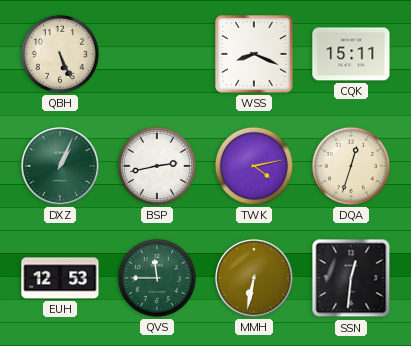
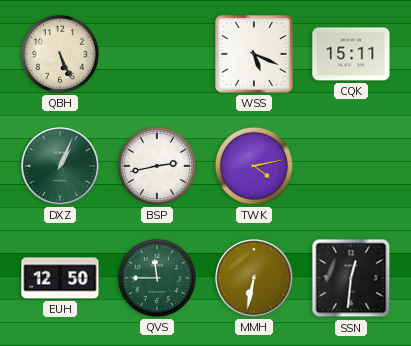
WSS: 8:19 -> 5:19
DQA: 12:33 -> none
EUH: 12:53 -> 12:50
